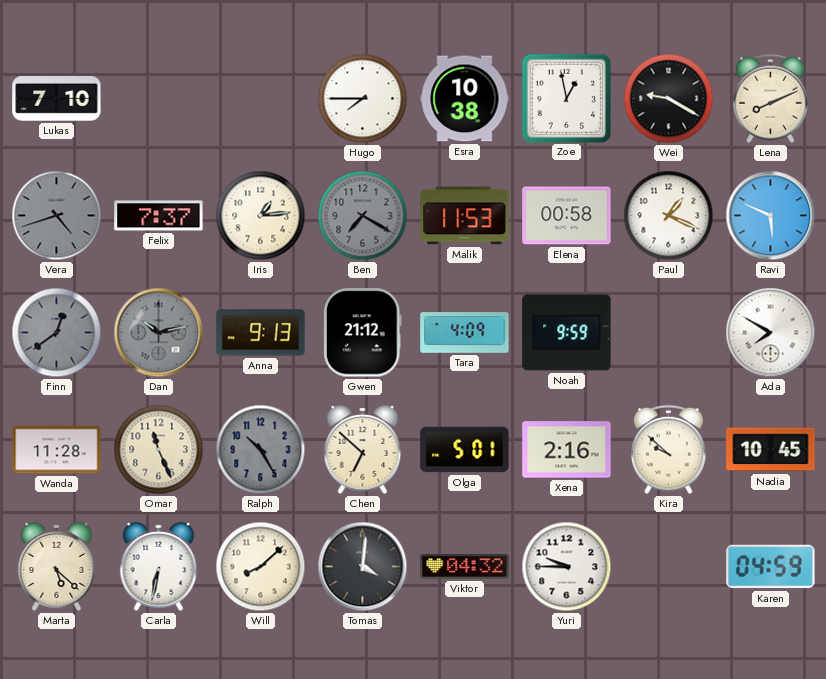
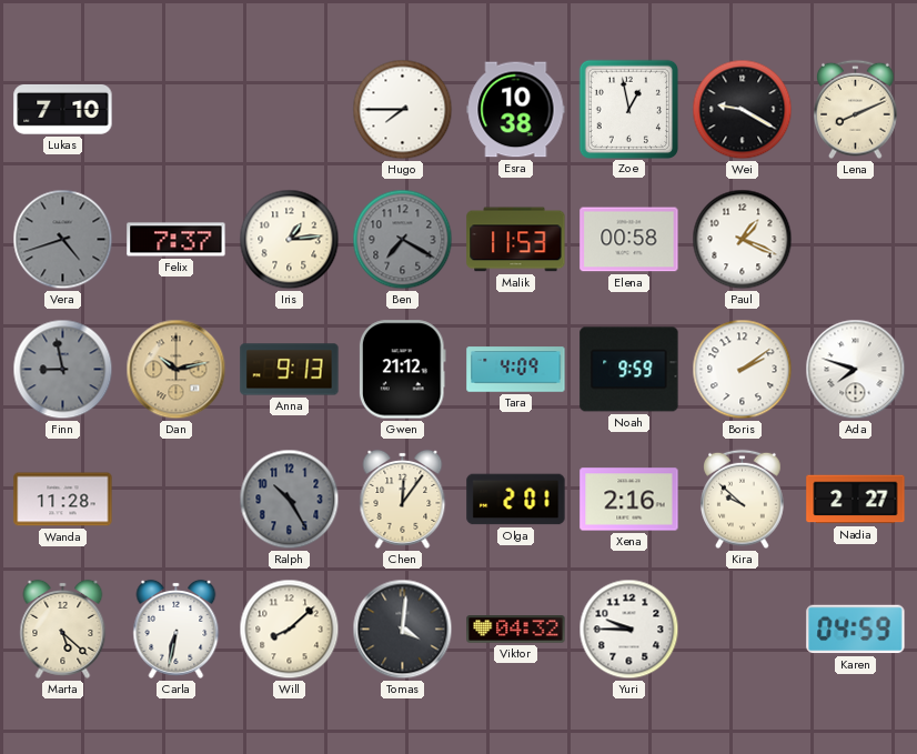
Ravi: 5:49 -> none
Finn: 12:39 -> 8:58
Dan dial: grey -> champagne
Boris: none -> 2:09
Ada: 7:50 -> 7:48
Omar: 11:26 -> none
Chen: 6:52 -> 12:06
Olga: 5:01 -> 2:01
Nadia: 10:45 -> 2:27
